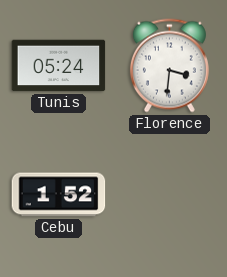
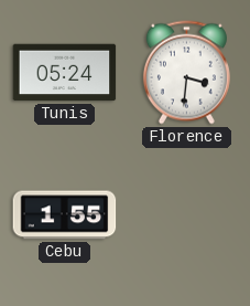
Cebu: 1:52 -> 1:55
